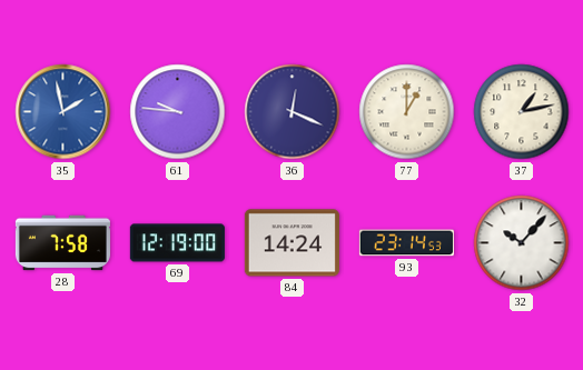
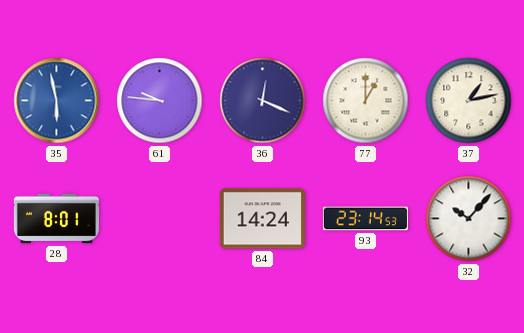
35: 1:58 -> 5:58
28: 7:58 -> 8:01
69: 12:19 -> none
